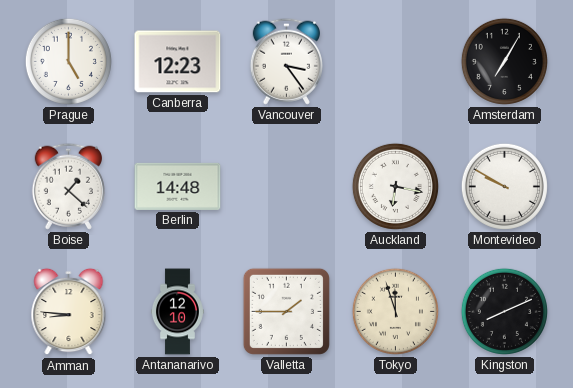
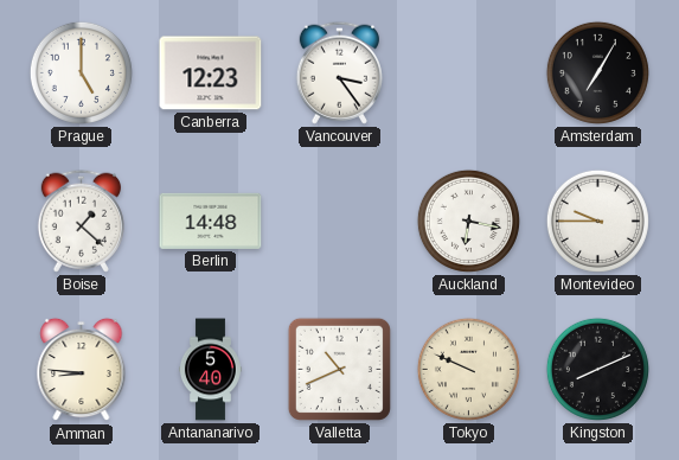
Montevideo: 9:50 -> 9:45
Antananarivo: 12:10 -> 5:40
Valletta: 1:45 -> 10:41
Tokyo: 11:57 -> 9:49
